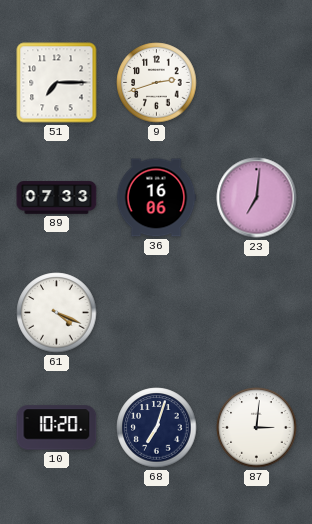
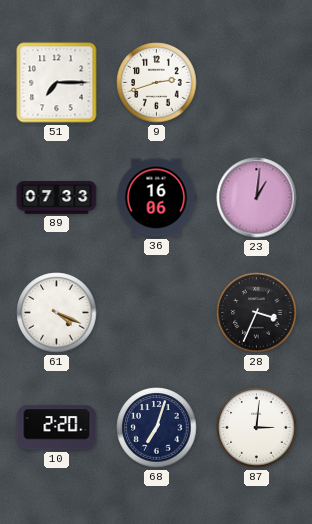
23: 7:01 -> 1:01
28: none -> 3:34
10: 10:20 -> 2:20
